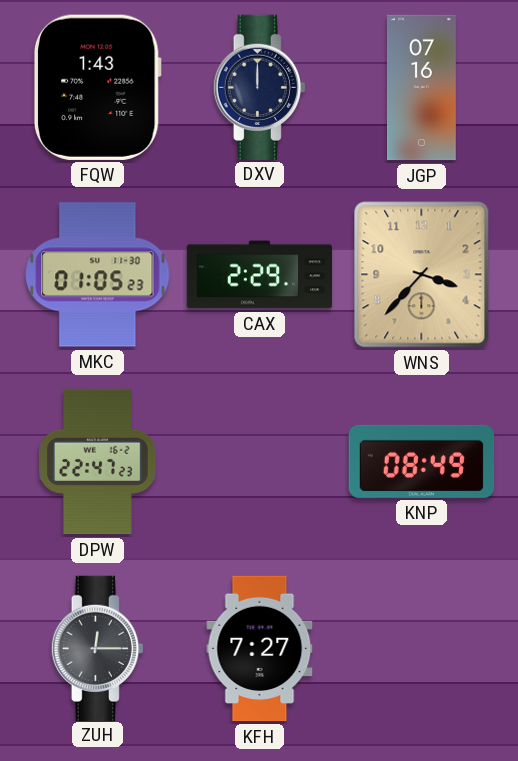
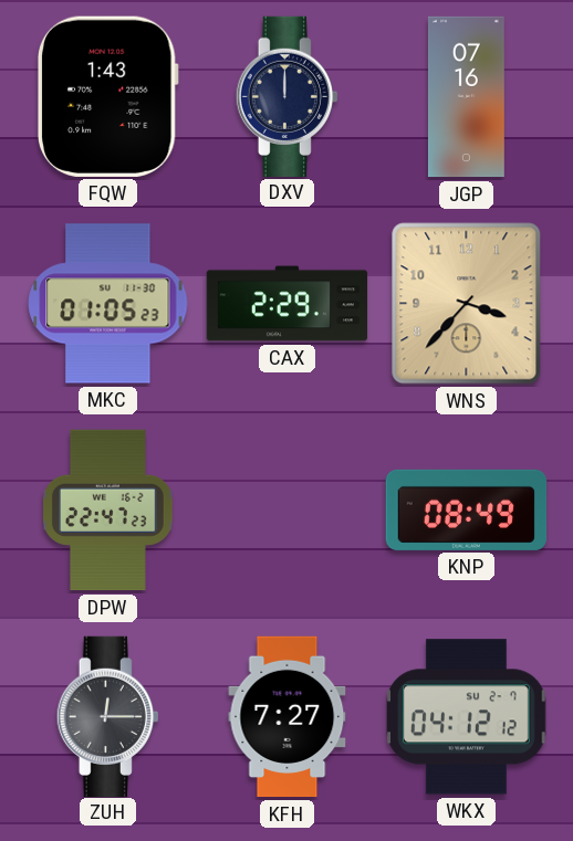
WKX: none -> 04:12
